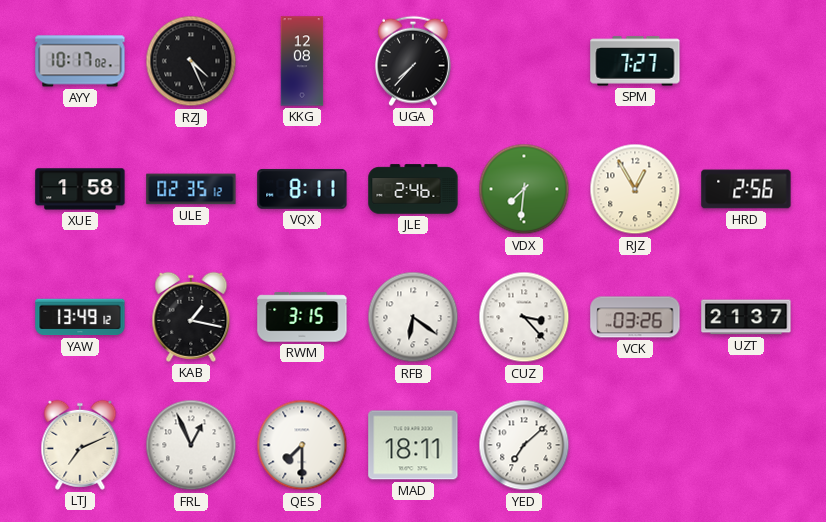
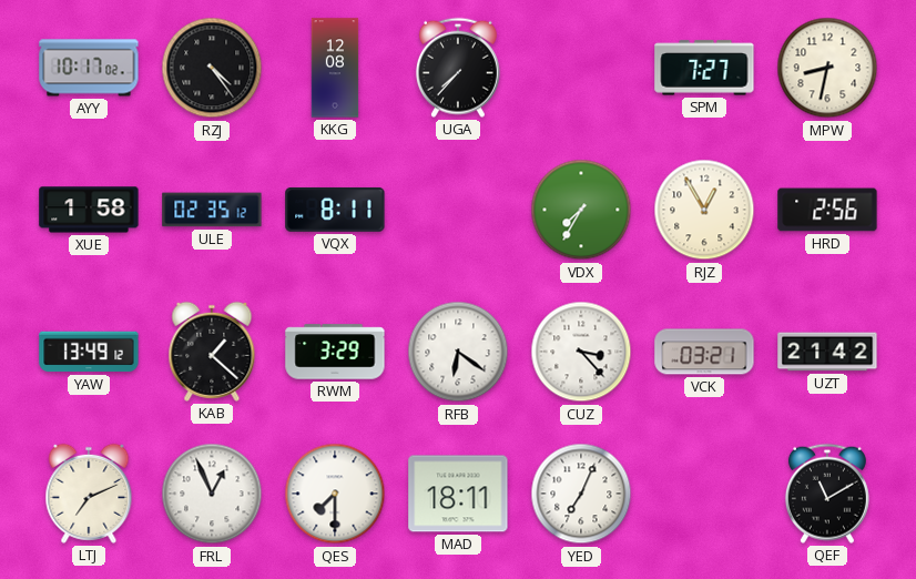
RZJ: 4:26 -> 4:24
MPW: none -> 8:32
JLE: 2:46 -> none
VDX: 7:31 -> 7:35
KAB: 1:17 -> 1:22
RWM: 3:15 -> 3:29
VCK: 03:26 -> 03:21
UZT: 21:37 -> 21:42
YED: 7:08 -> 7:04
QEF: none -> 11:10
